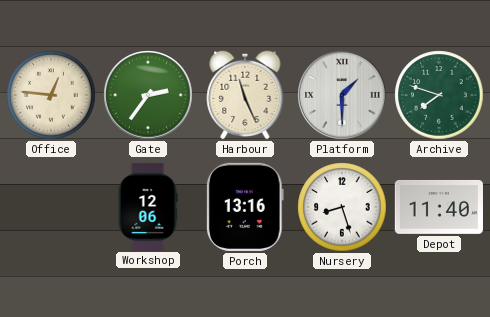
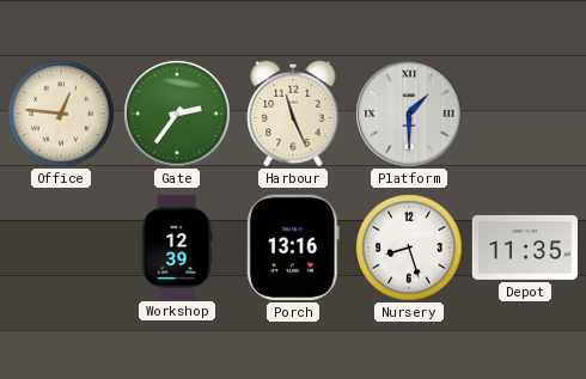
Archive: 7:48 -> none
Workshop: 12:06 -> 12:39
Depot: 11:40 -> 11:35
